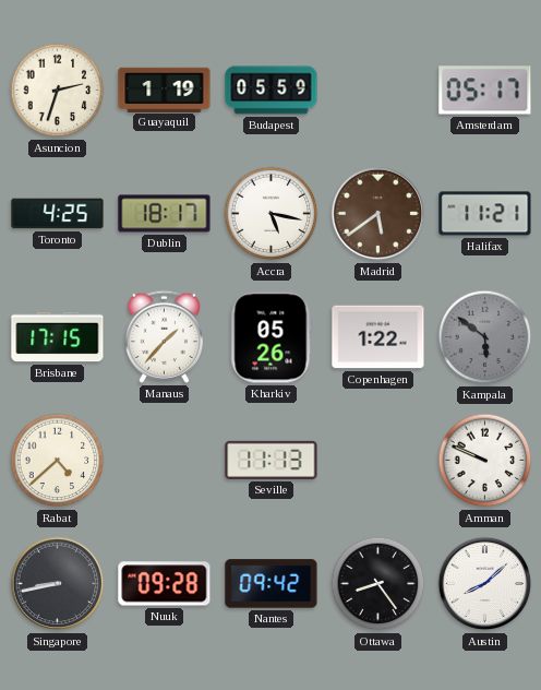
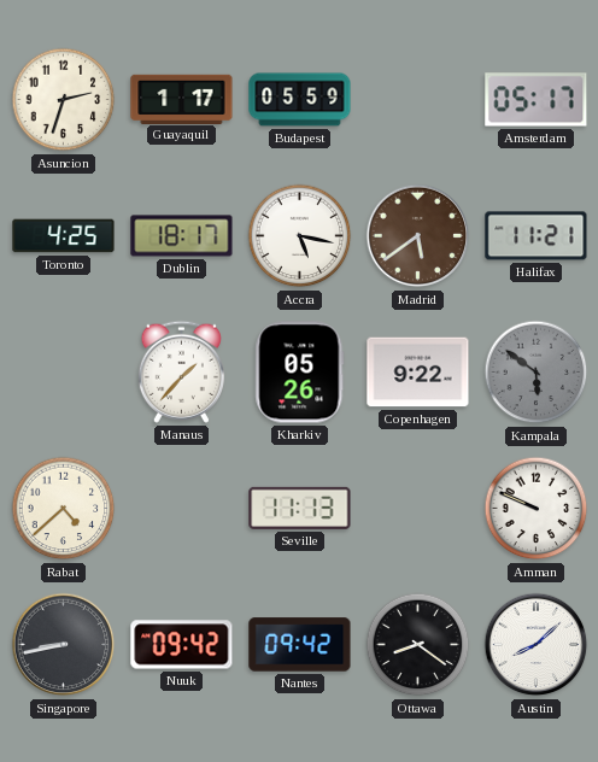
Guayaquil: 1:19 -> 1:17
Brisbane: 17:15 -> none
Copenhagen: 1:22 -> 9:22
Nuuk: 09:28 -> 09:42
Ottawa: 8:24 -> 8:21
